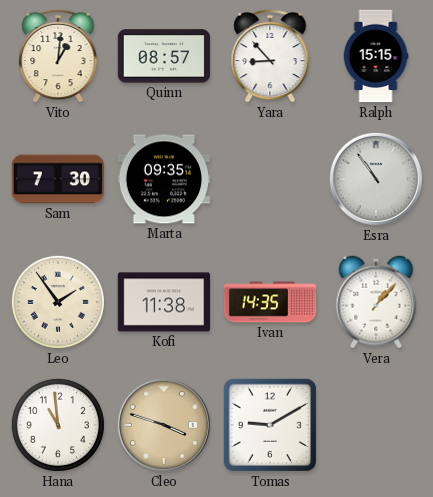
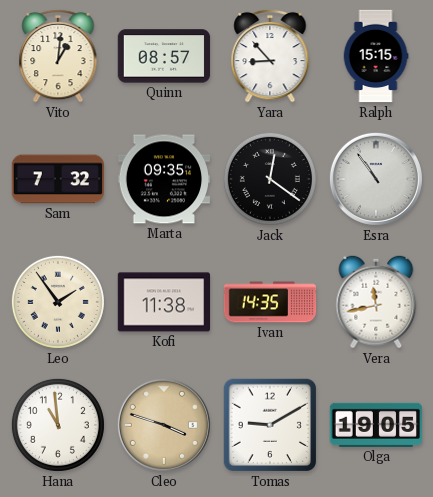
Sam: 7:30 -> 7:32
Jack: none -> 12:21
Vera: 1:07 -> 11:43
Olga: none -> 19:05
